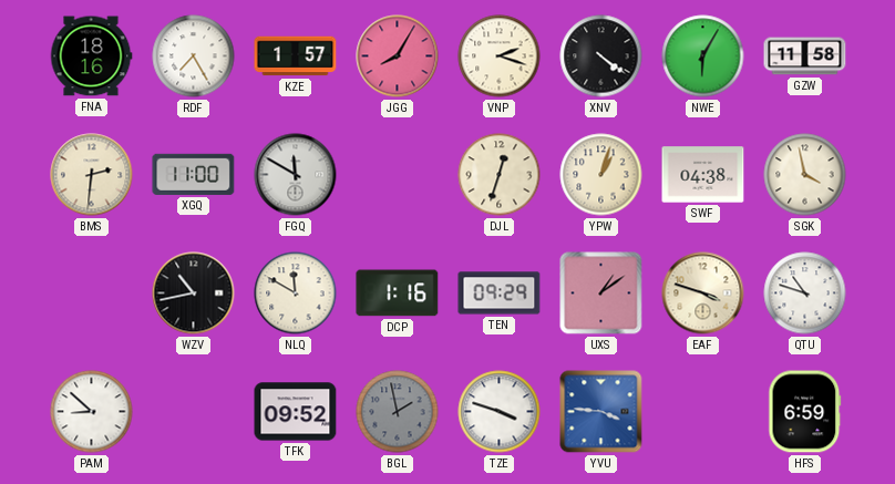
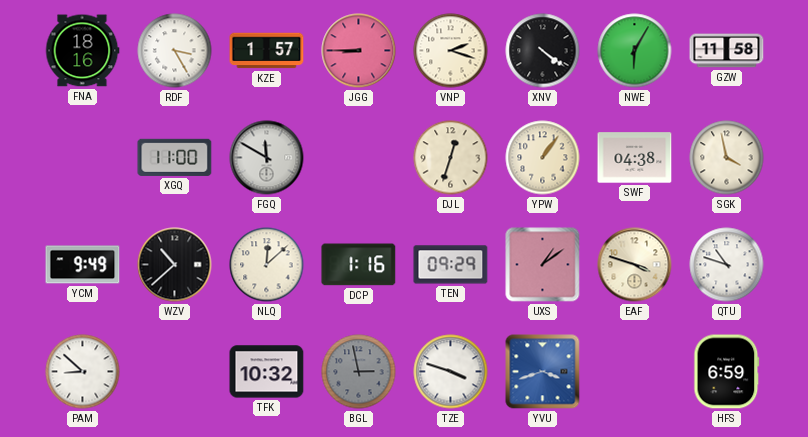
RDF: 7:25 -> 3:25
JGG: 8:05 -> 8:45
BMS: 2:31 -> none
YPW: 1:03 -> 1:06
YCM: none -> 9:49
WZV: 10:43 -> 10:38
NLQ: 11:50 -> 12:08
TFK: 09:52 -> 10:32
BGL: 1:58 -> 2:58
YVU: 3:46 -> 3:42
